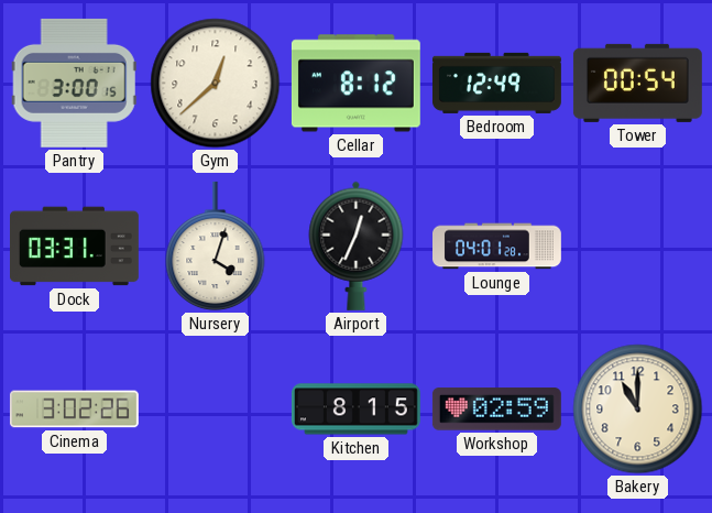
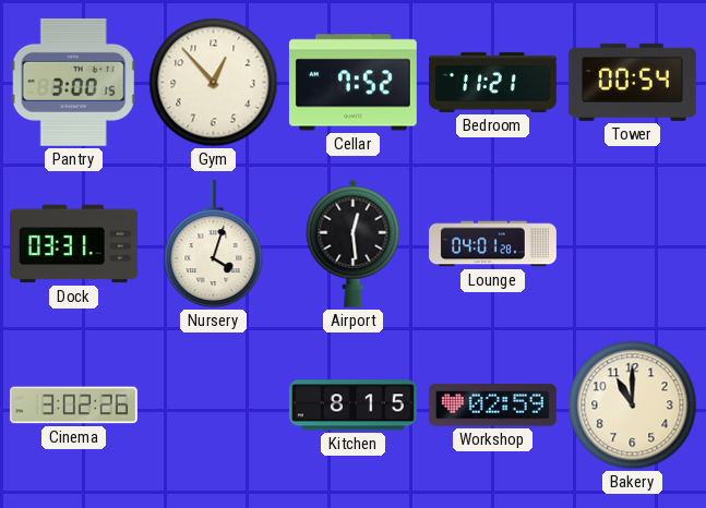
Gym: 12:38 -> 12:53
Cellar: 8:12 -> 7:52
Bedroom: 12:49 -> 11:21
Airport: 12:34 -> 12:29
